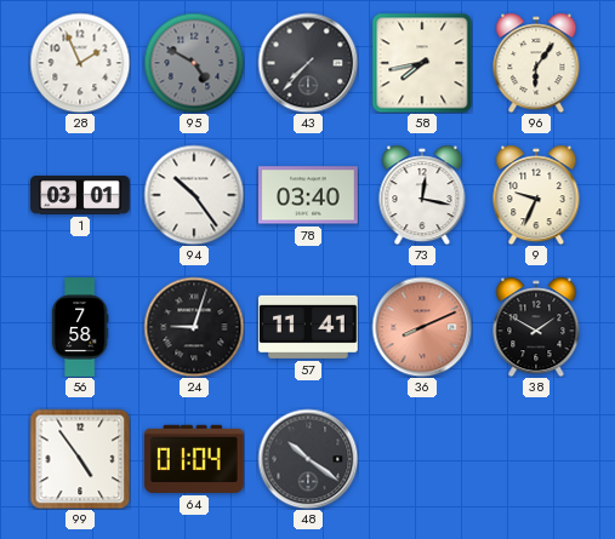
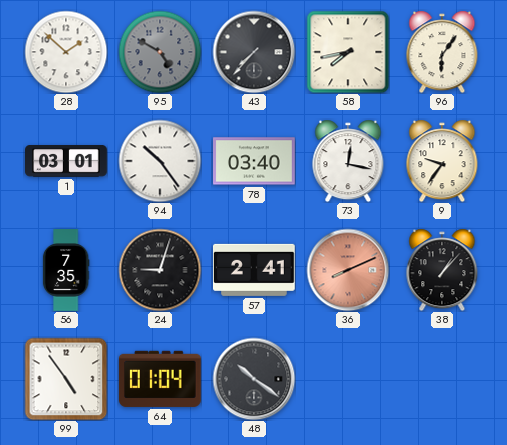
28: 1:56 -> 1:52
9: 9:34 -> 9:36
56: 7:58 -> 7:35
57: 11:41 -> 2:41
38: 1:50 -> 1:07
